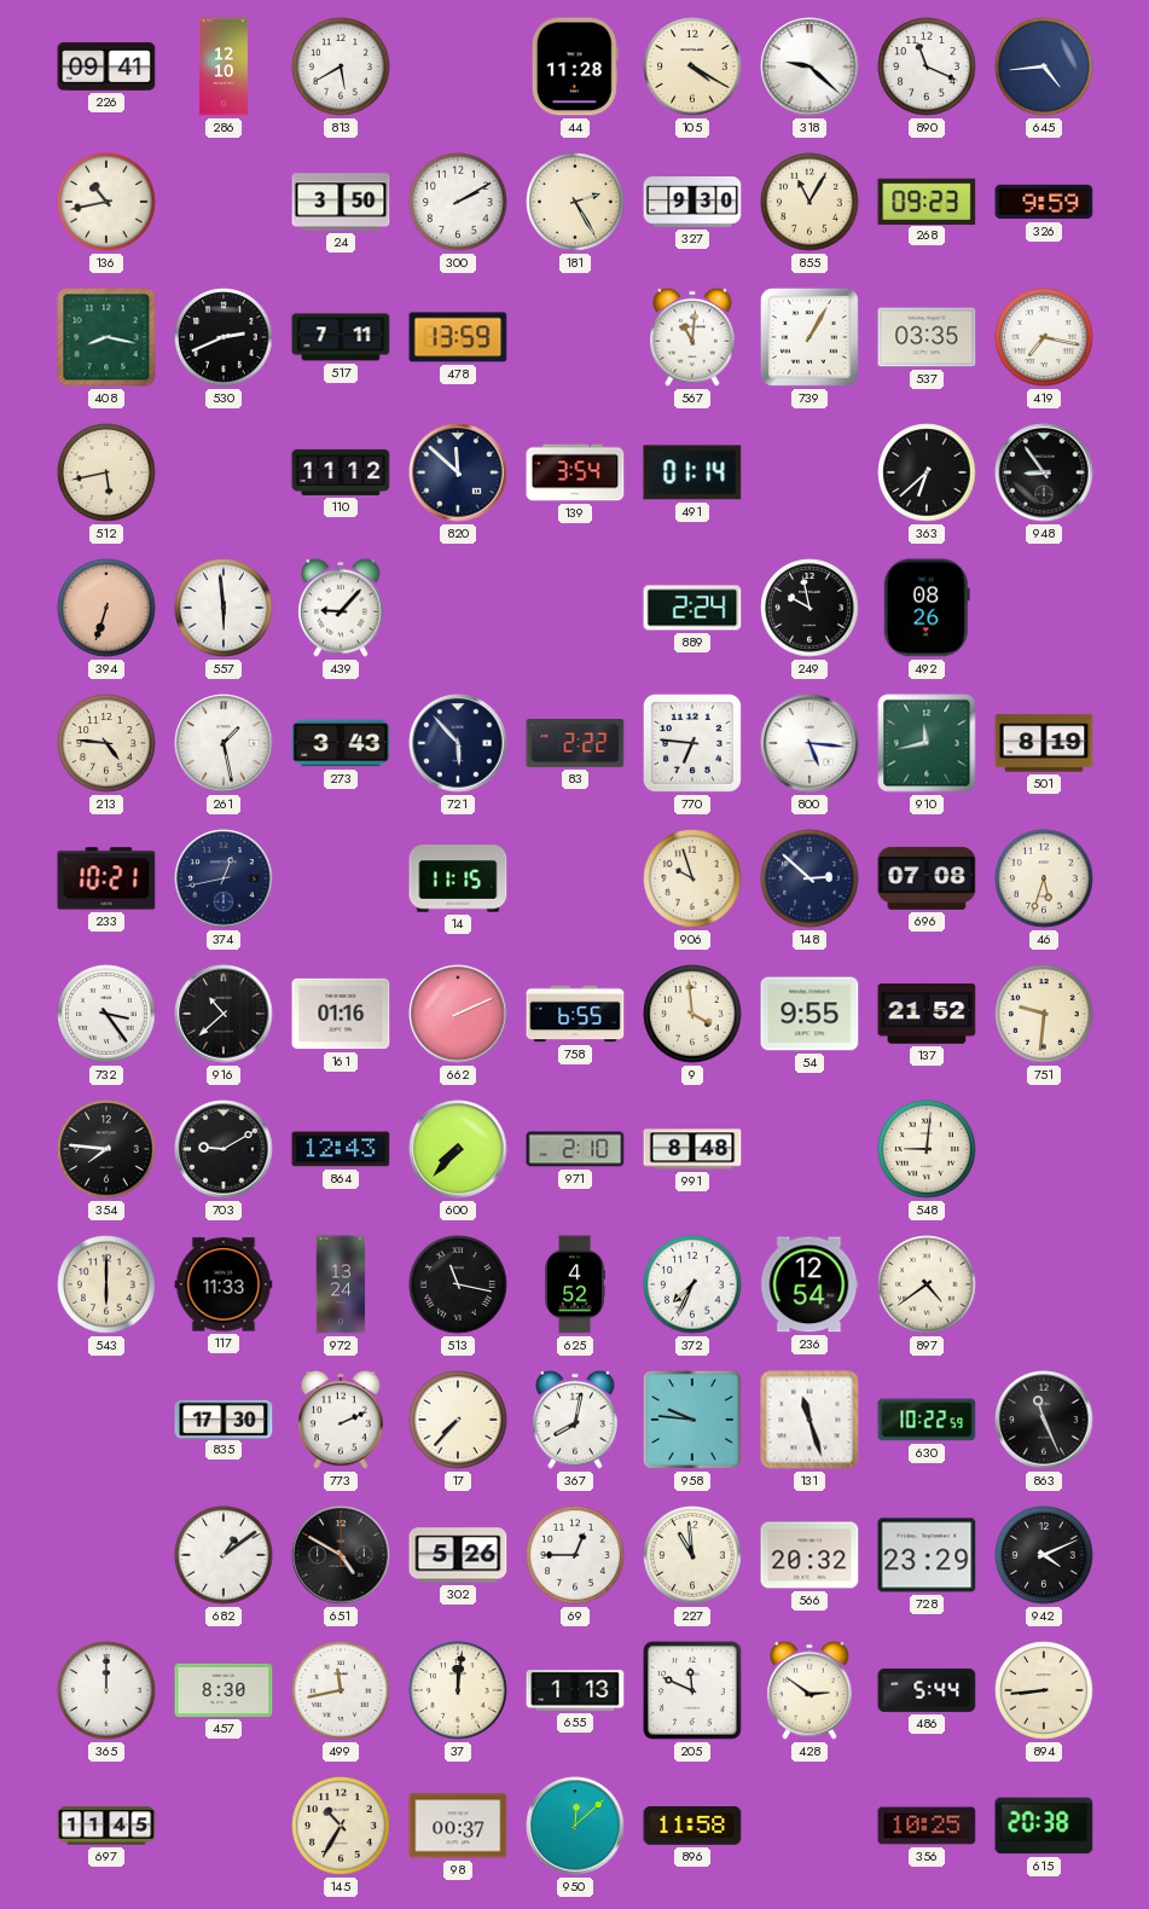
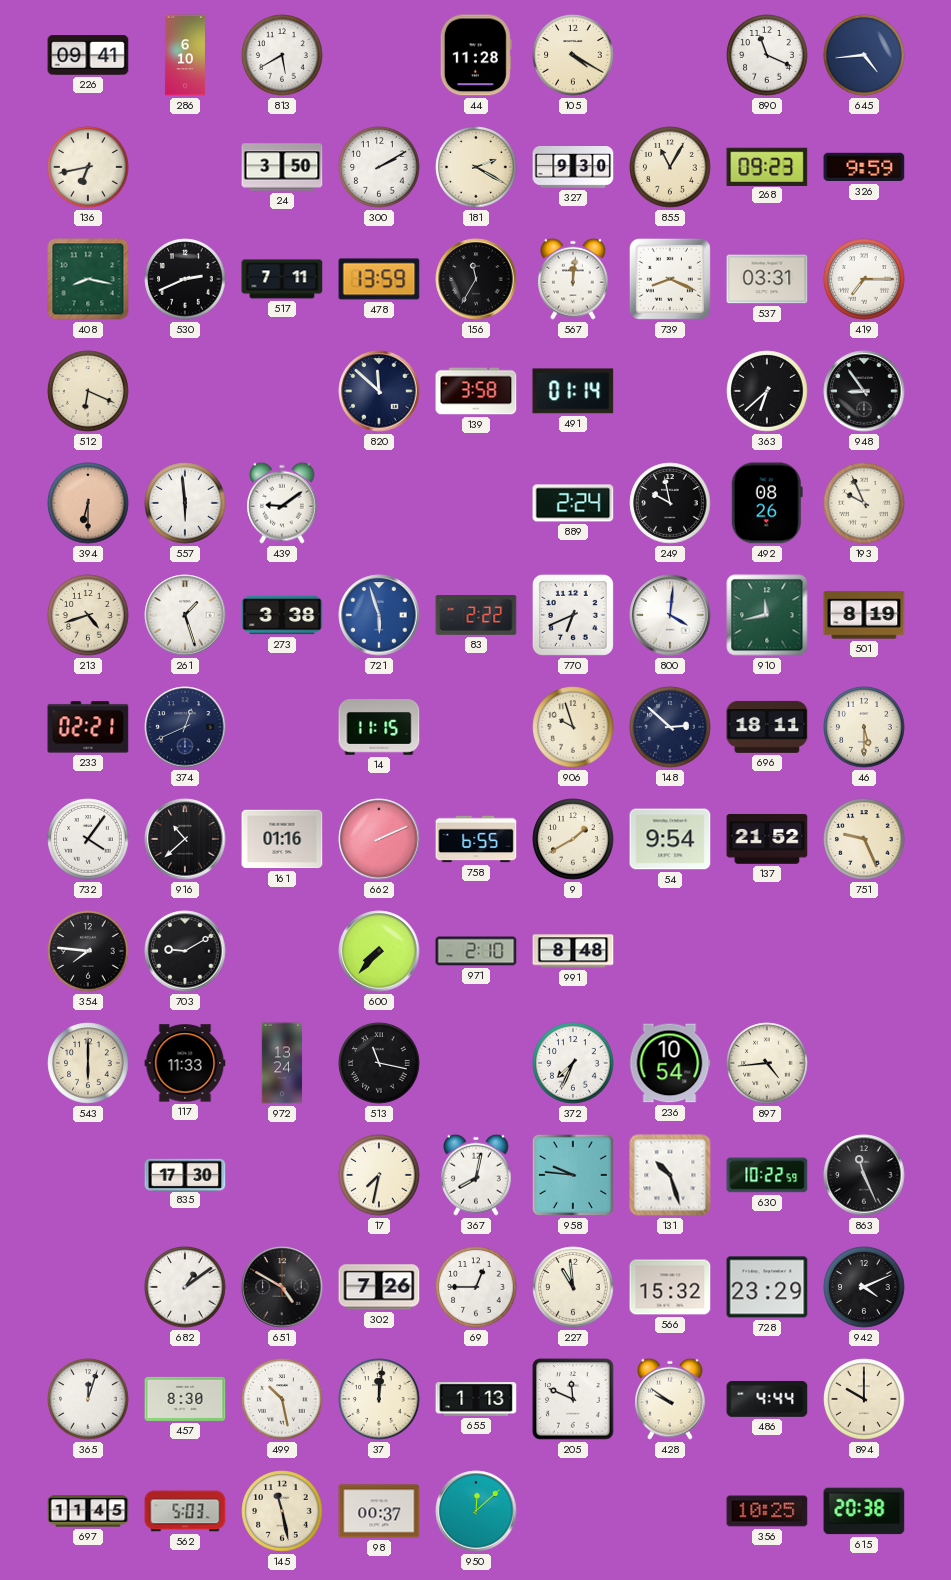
286: 12:10 -> 6:10
318: 9:22 -> none
136: 10:43 -> 6:43
181: 2:25 -> 2:20
156: none -> 11:35
567: 11:01 -> 12:01
739: 1:05 -> 8:19
537: 03:35 -> 03:31
419: 7:17 -> 7:15
512: 5:43 -> 6:19
110: 11:12 -> none
139: 3:54 -> 3:58
394: 6:33 -> 6:30
439: 9:07 -> 9:09
193: none -> 9:56
213: 4:46 -> 4:42
261: 1:28 -> 1:27
273: 3:43 -> 3:38
721: 5:53 -> 5:57
721 dial: navy -> blue
770: 6:46 -> 6:41
800: 5:16 -> 4:01
233: 10:21 -> 02:21
374: 12:43 -> 12:41
696: 07:08 -> 18:11
46: 5:33 -> 5:30
732: 3:24 -> 4:06
9: 3:59 -> 1:40
54: 9:55 -> 9:54
751: 9:31 -> 9:26
864: 12:43 -> none
548: 9:01 -> none
625: 4:52 -> none
236: 12:54 -> 10:54
897: 4:39 -> 4:44
773: 2:11 -> none
17: 7:37 -> 7:32
131: 11:27 -> 10:27
302: 5:26 -> 7:26
566: 20:32 -> 15:32
365: 12:00 -> 12:03
499: 11:43 -> 10:28
428: 2:51 -> 9:51
486: 5:44 -> 4:44
894: 8:44 -> 10:00
562: none -> 5:03
145: 10:35 -> 11:28
896: 11:58 -> none
